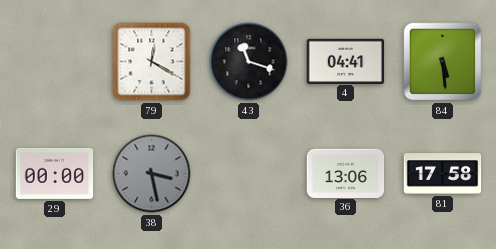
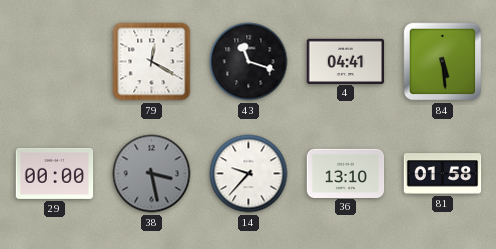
14: none -> 9:37
36: 13:06 -> 13:10
81: 17:58 -> 01:58
